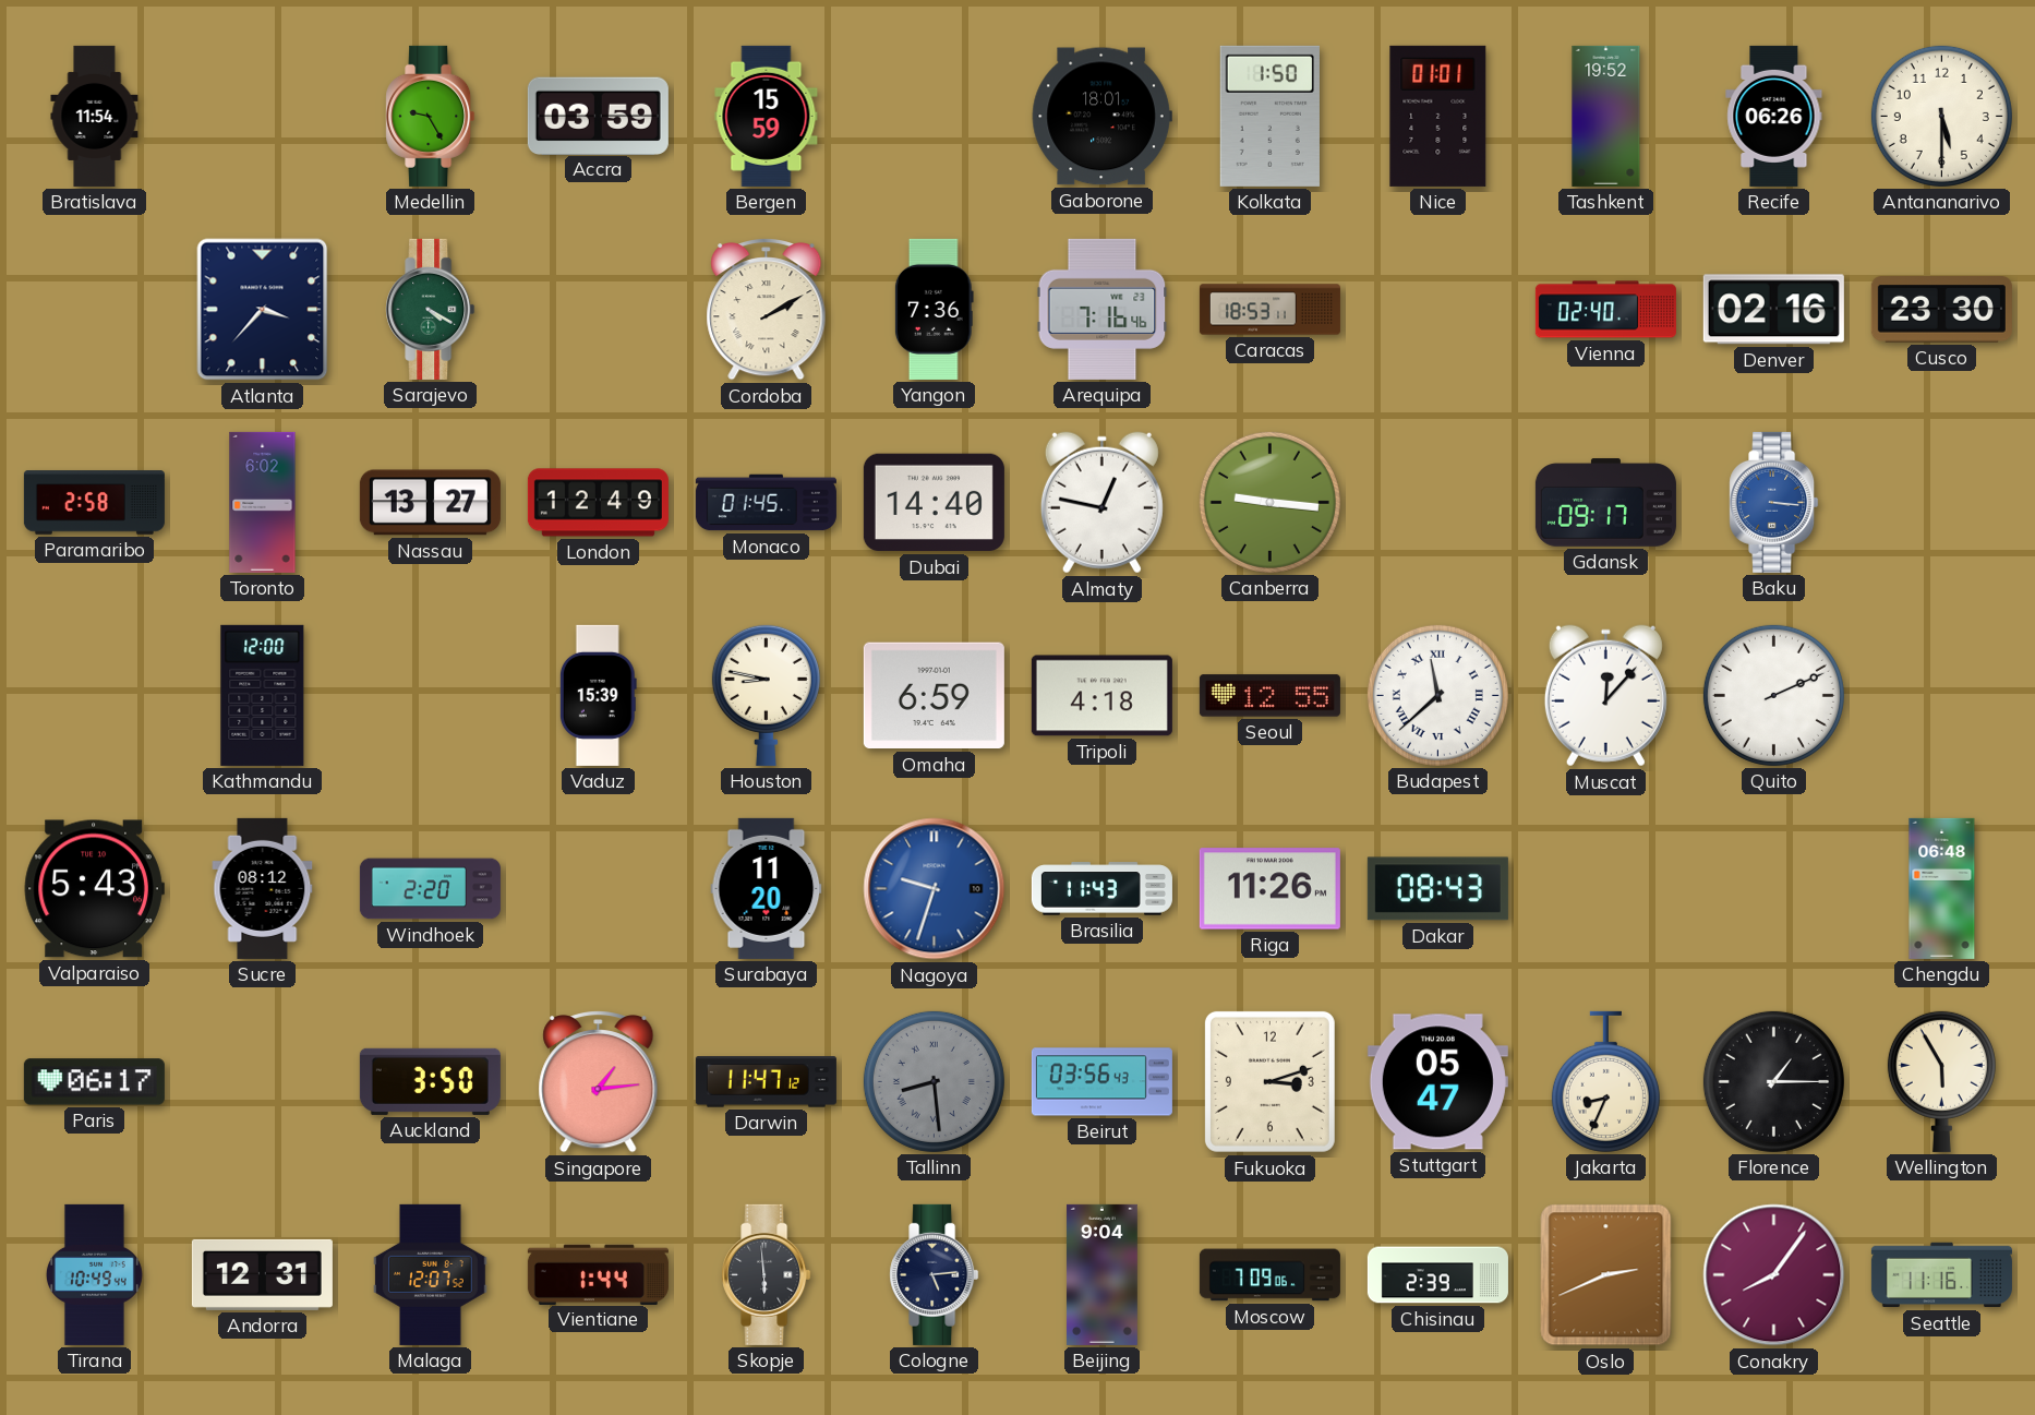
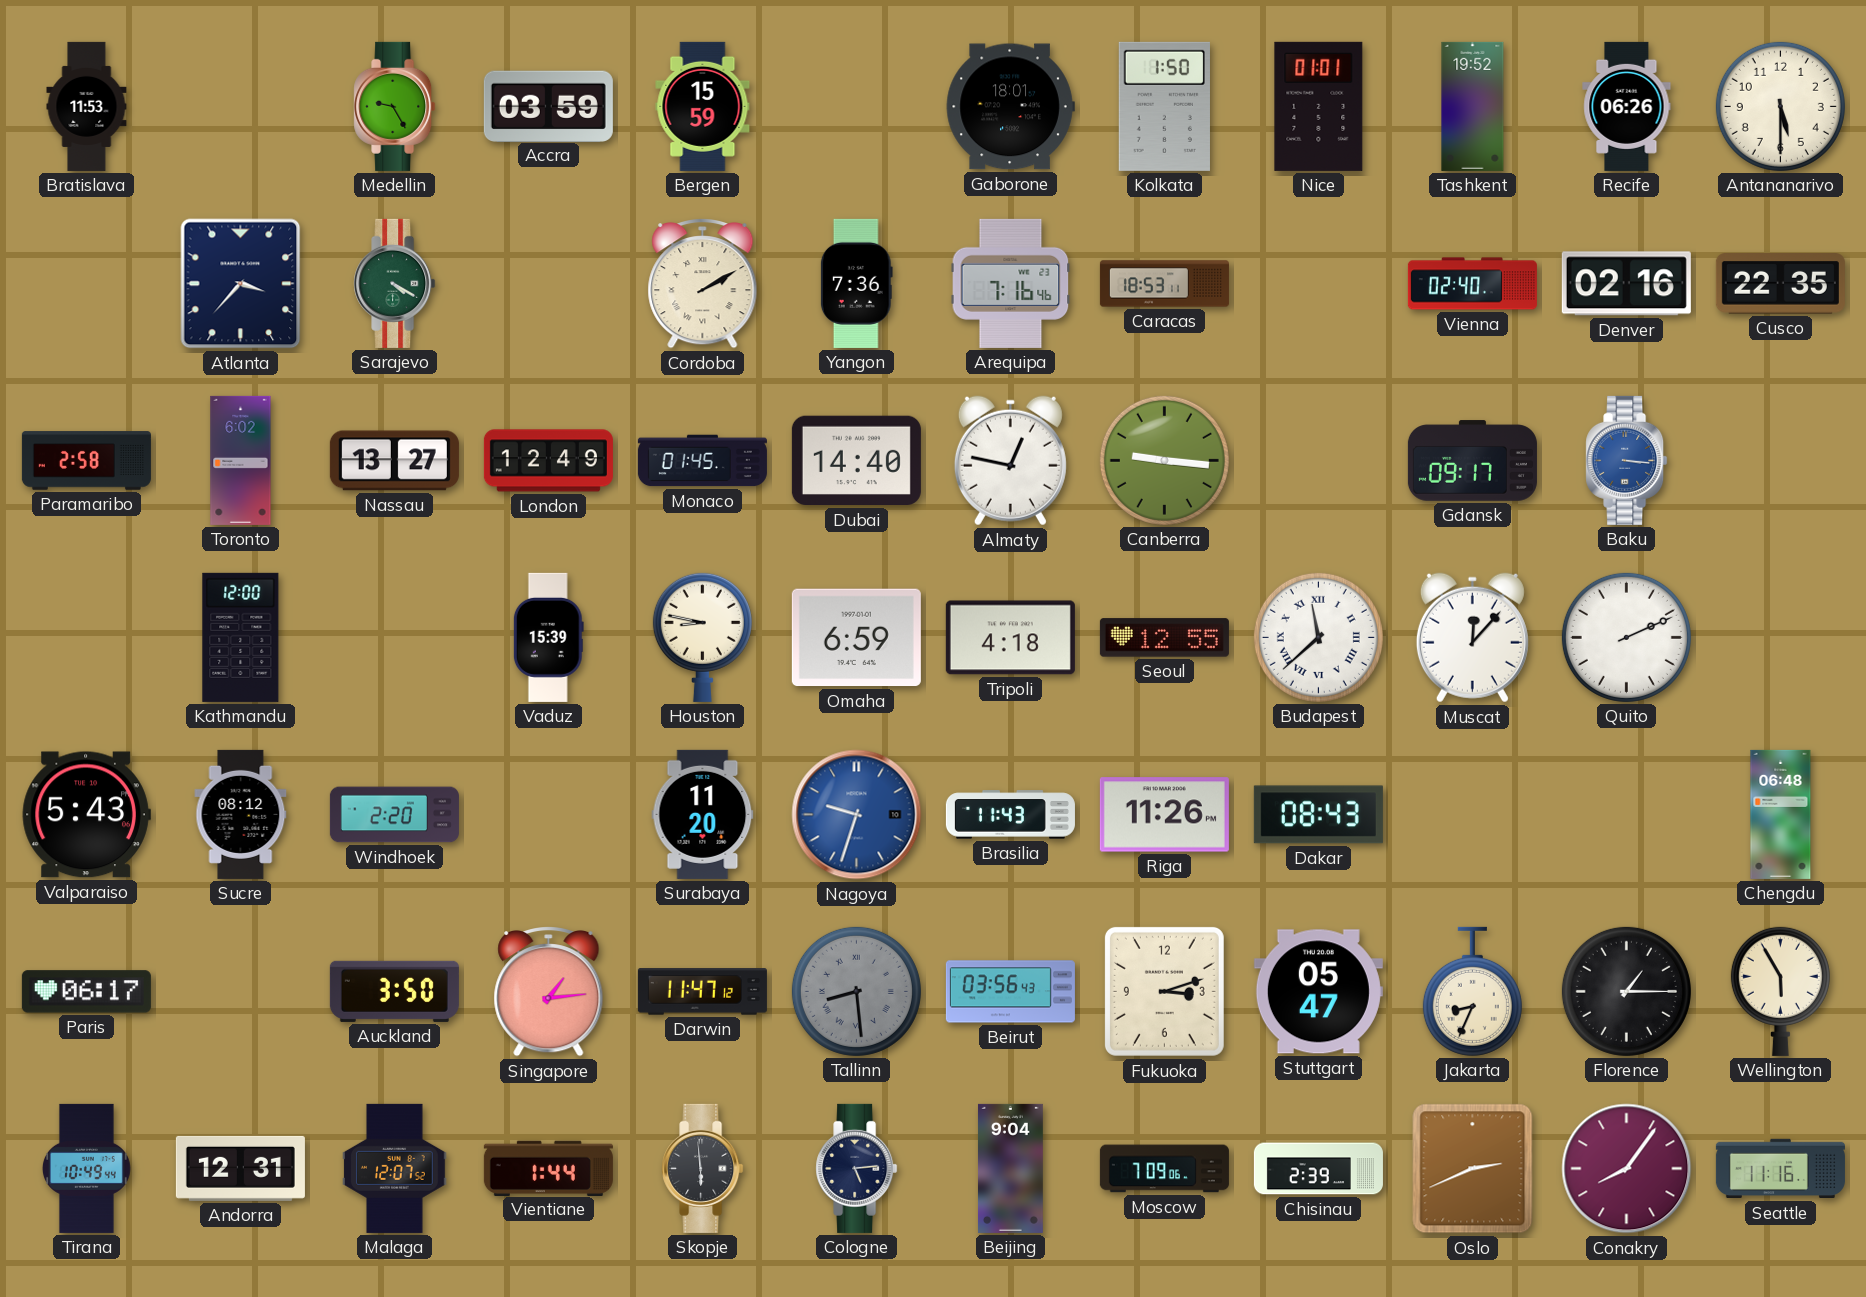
Bratislava: 11:54 -> 11:53
Cusco: 23:30 -> 22:35
